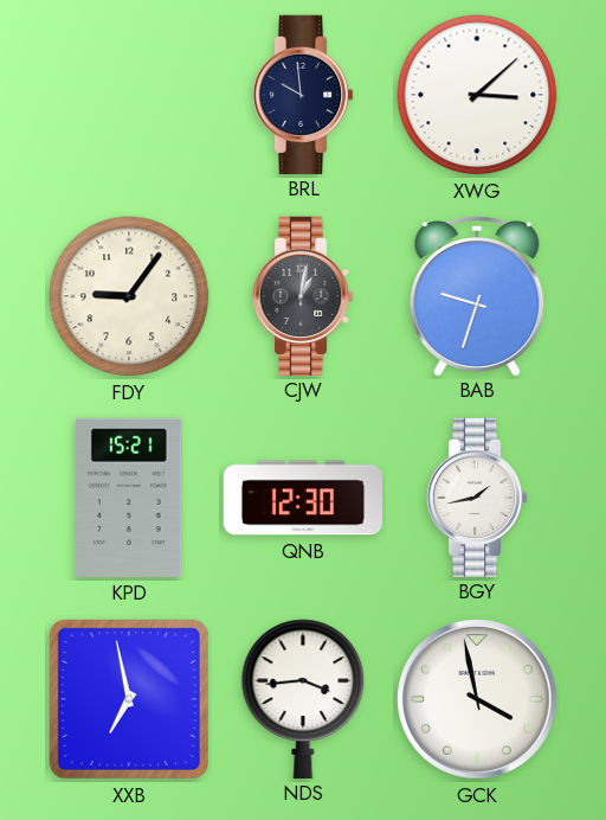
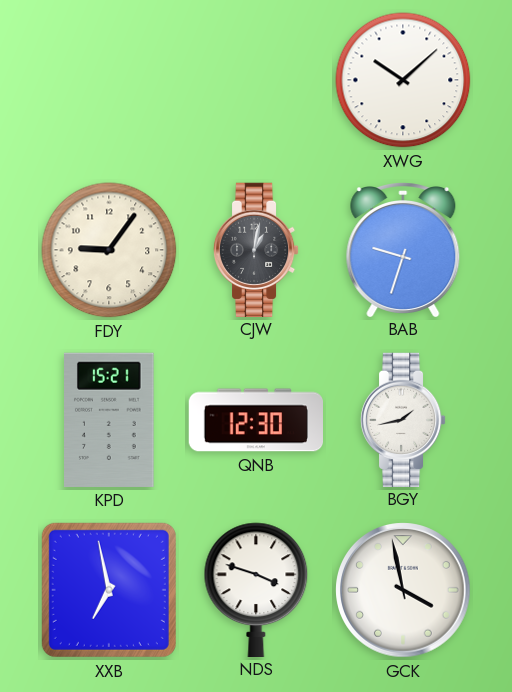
BRL: 9:59 -> none
XWG: 3:08 -> 10:08
NDS: 3:44 -> 3:48
